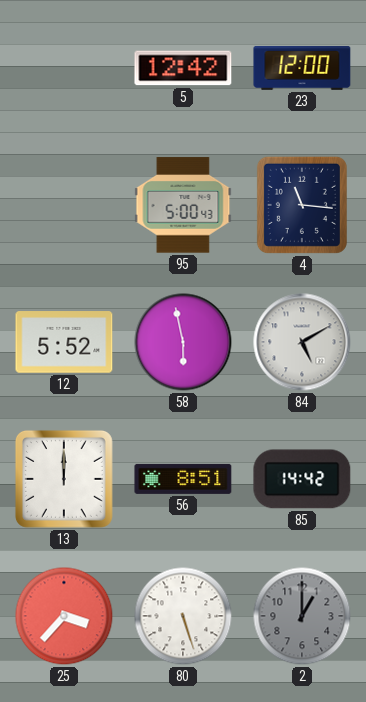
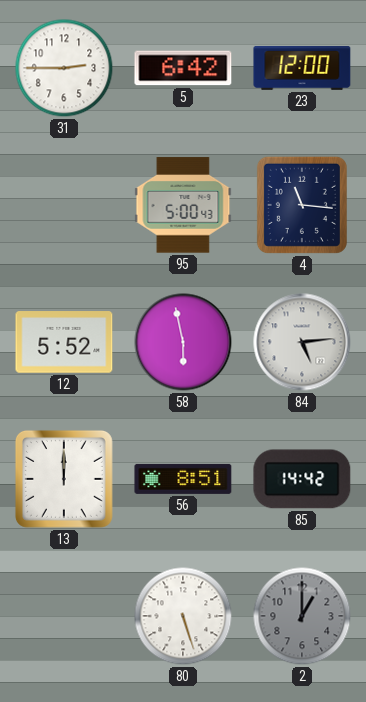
31: none -> 2:45
5: 12:42 -> 6:42
84: 5:10 -> 5:14
25: 3:37 -> none
